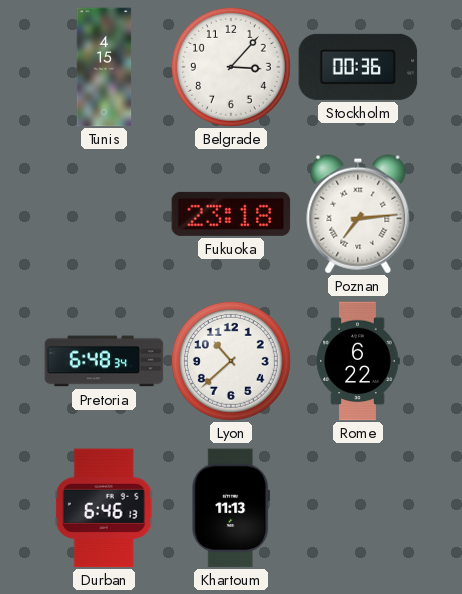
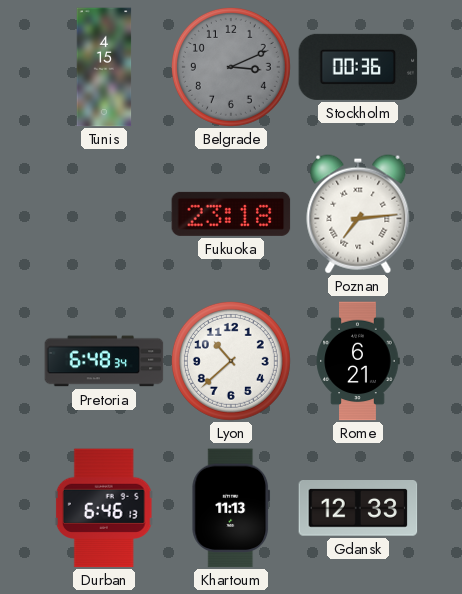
Belgrade: 3:07 -> 3:11
Belgrade dial: white -> grey
Rome: 6:22 -> 6:21
Gdansk: none -> 12:33
